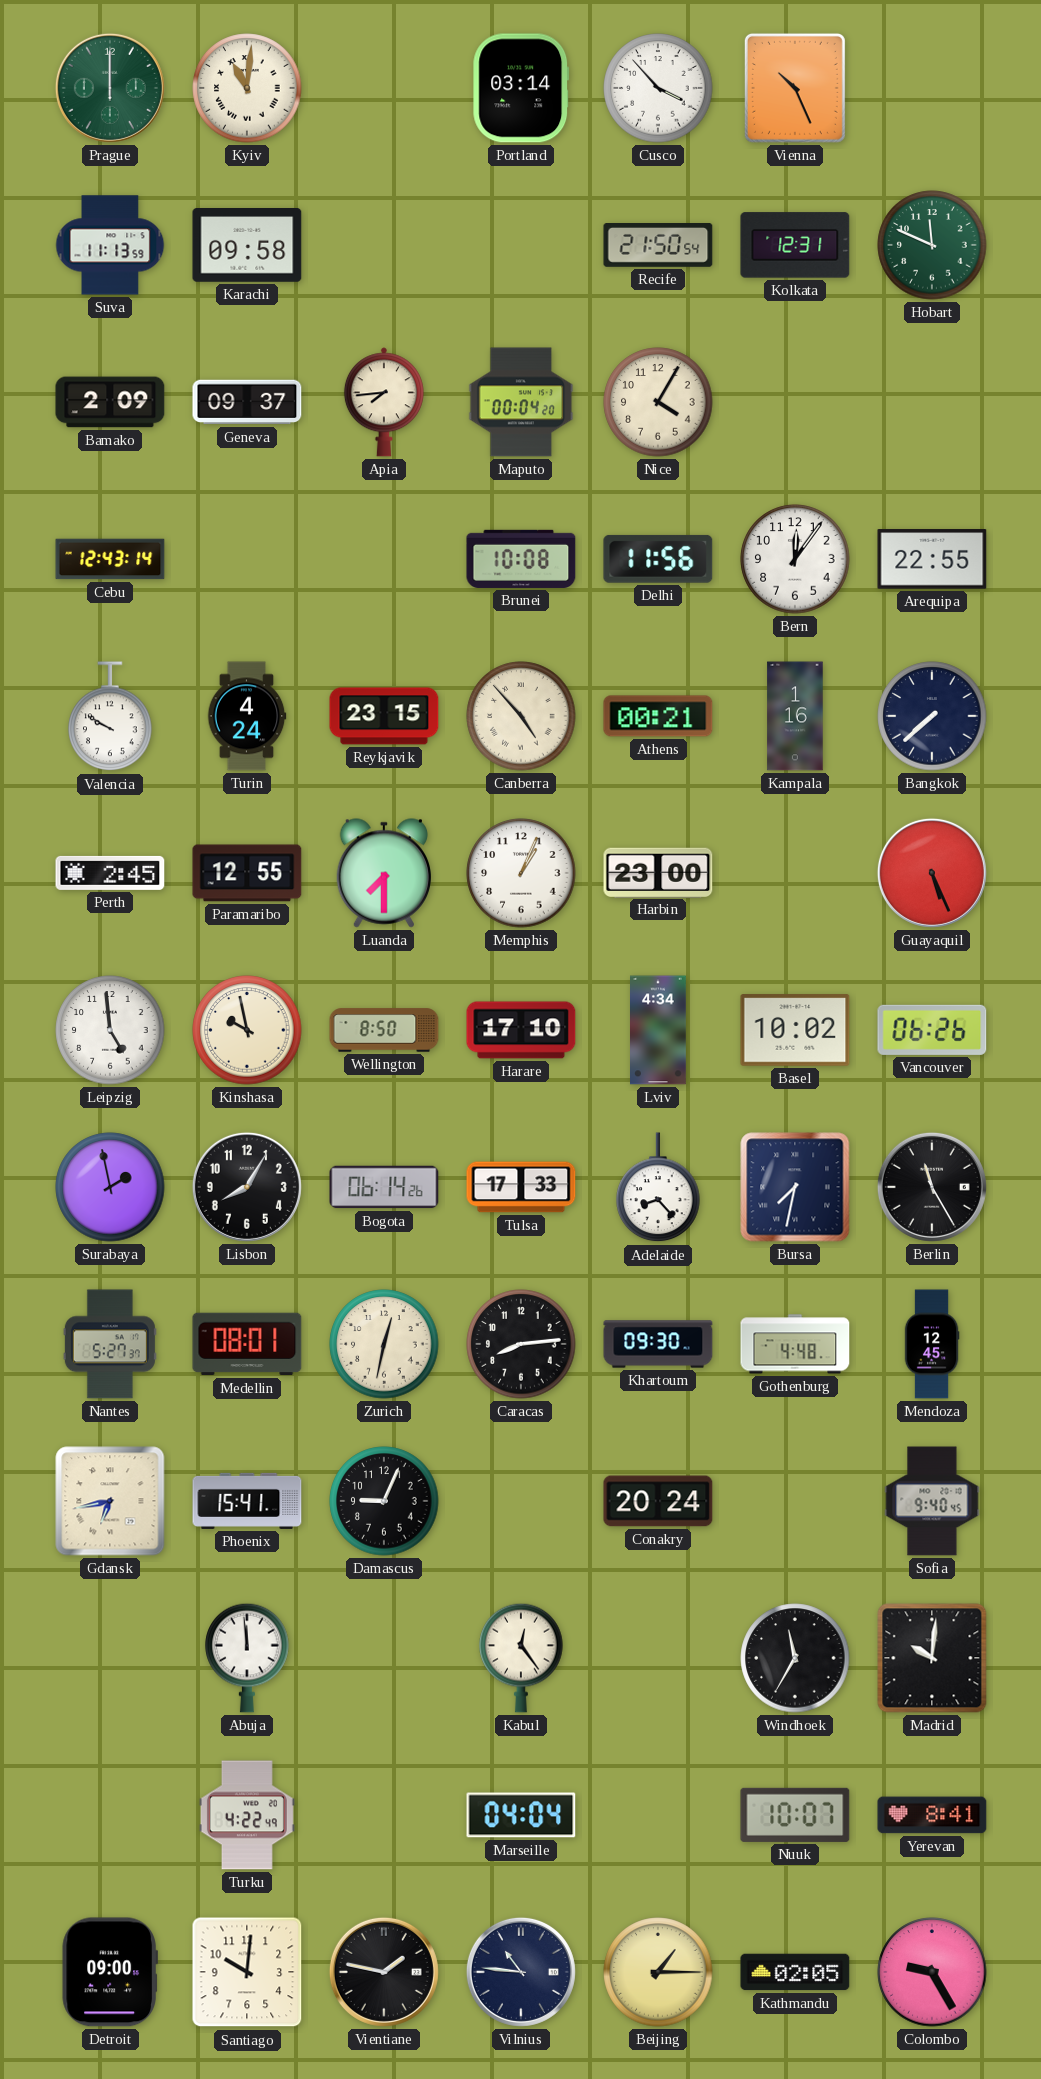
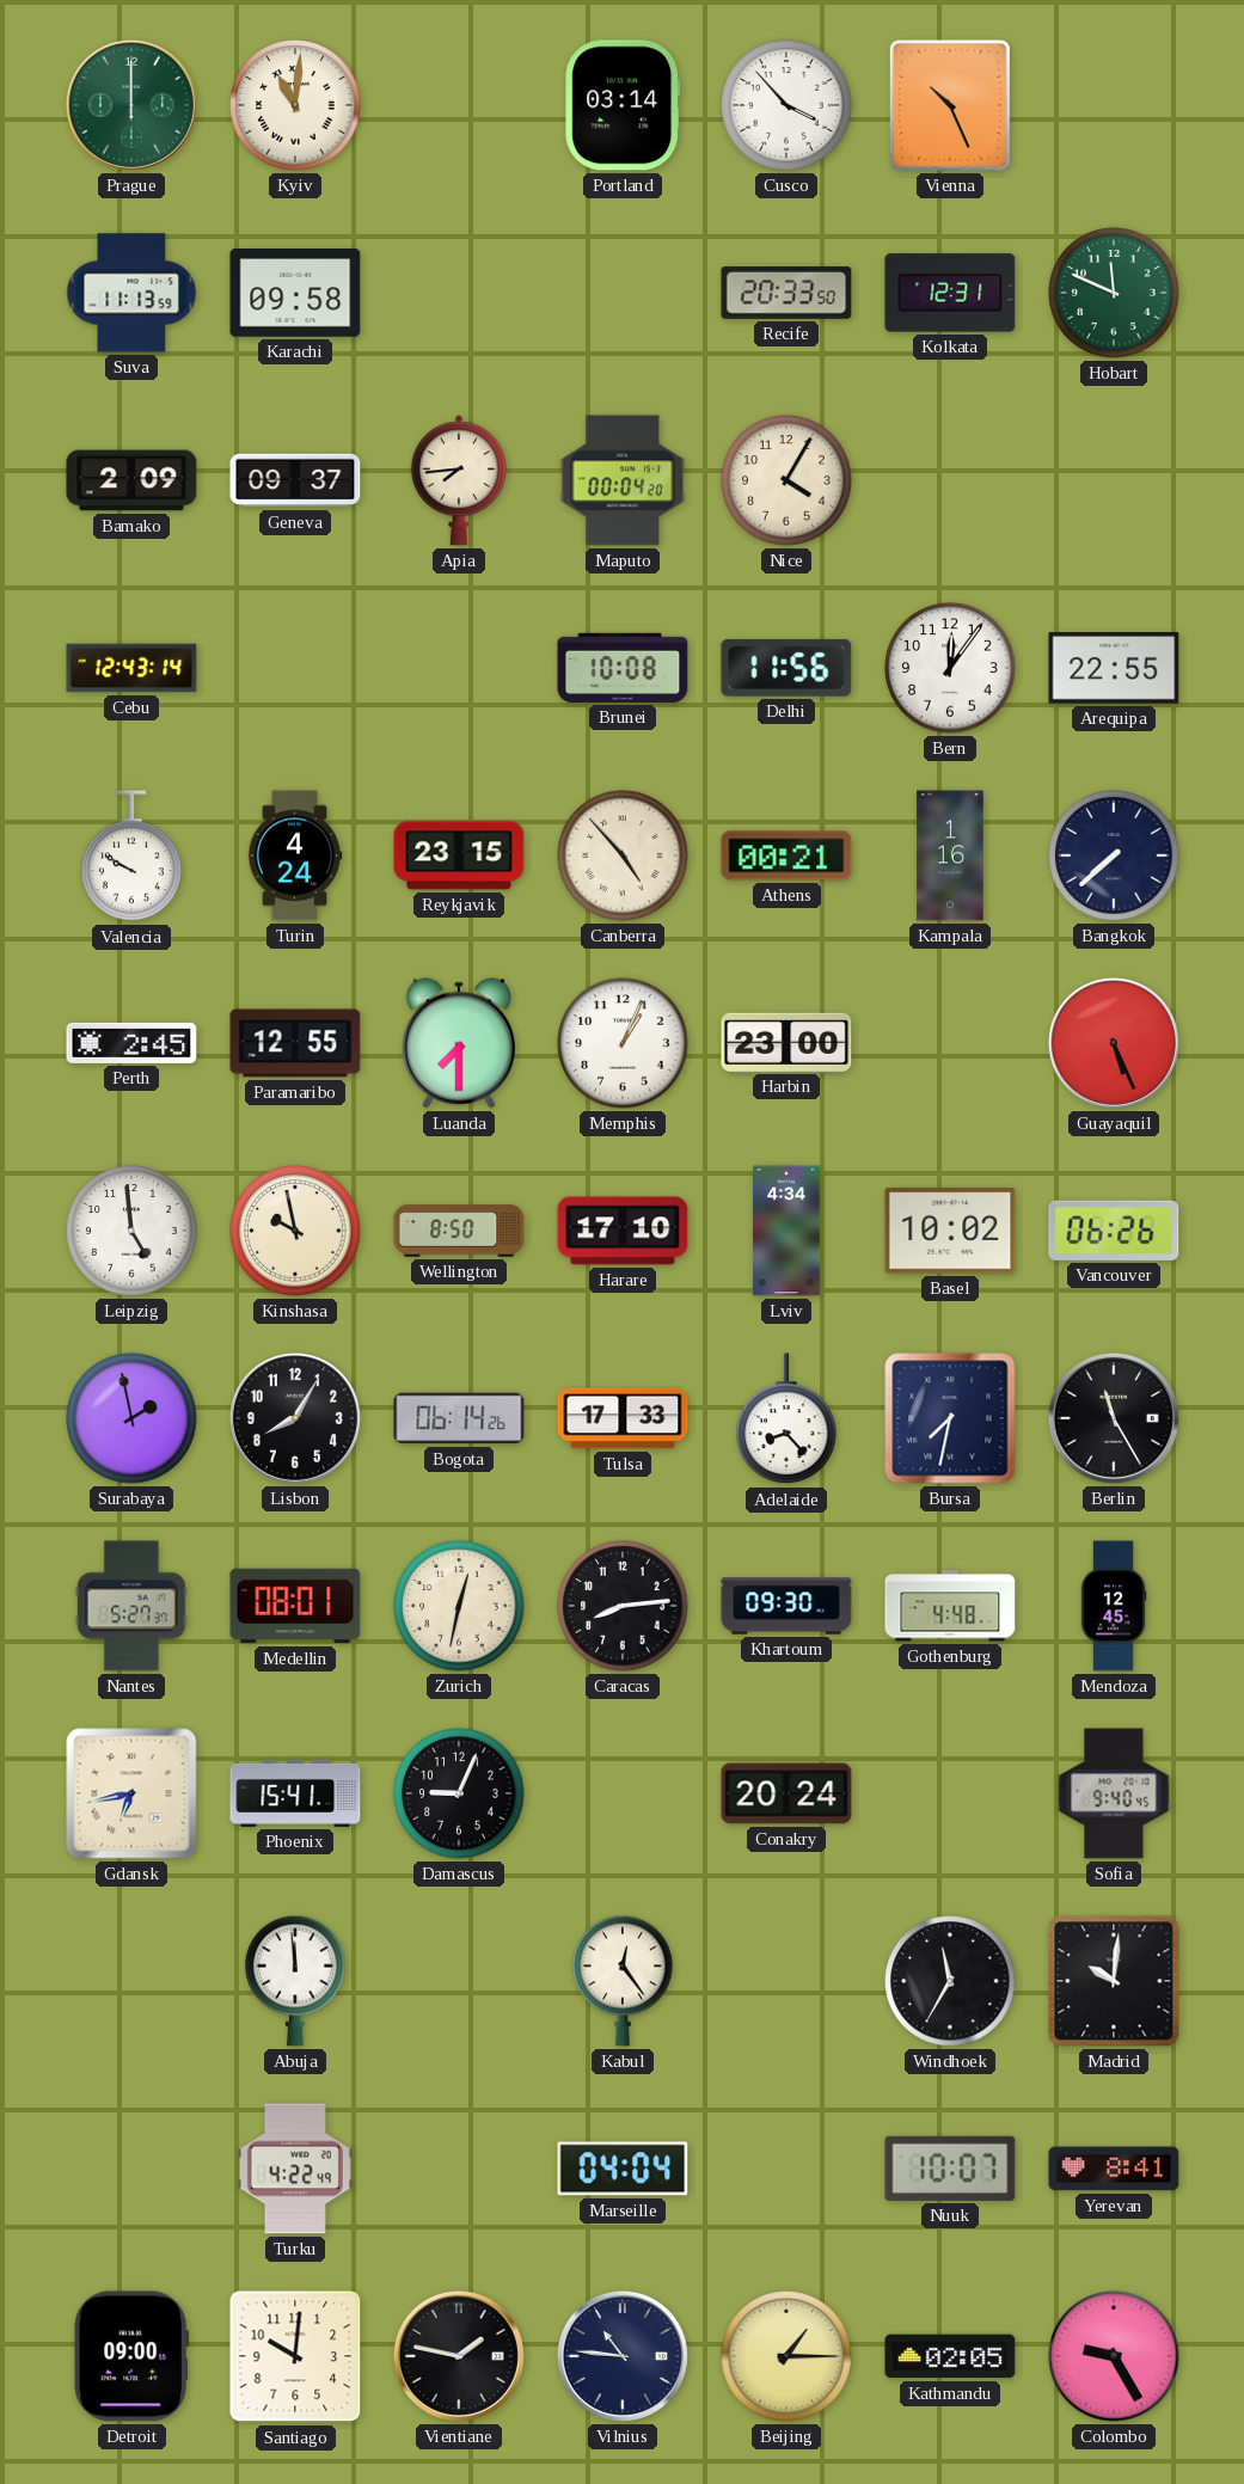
Recife: 21:50 -> 20:33
